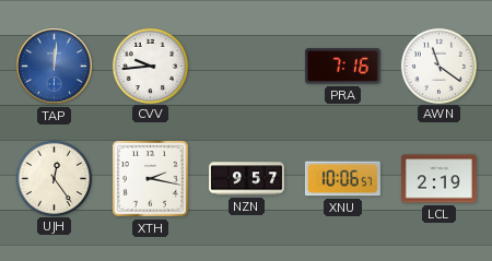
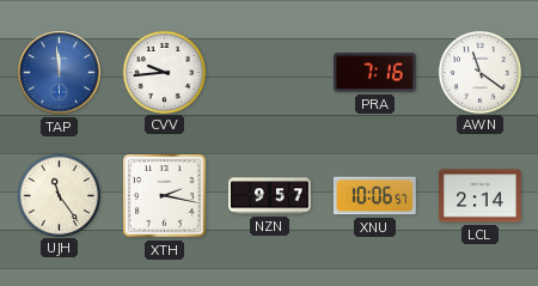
TAP: 12:01 -> 11:59
UJH: 12:24 -> 11:24
LCL: 2:19 -> 2:14
